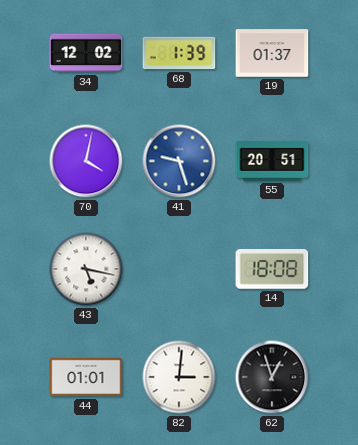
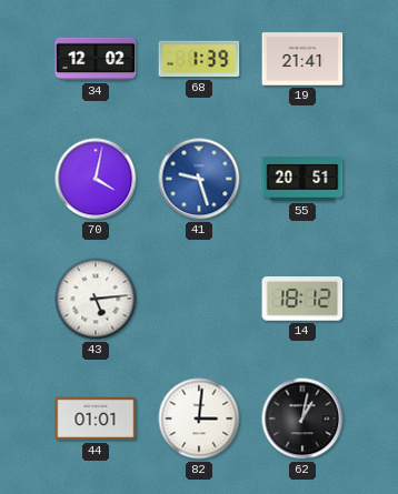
19: 01:37 -> 21:41
43: 5:17 -> 5:14
14: 18:08 -> 18:12
62: 12:57 -> 1:02
